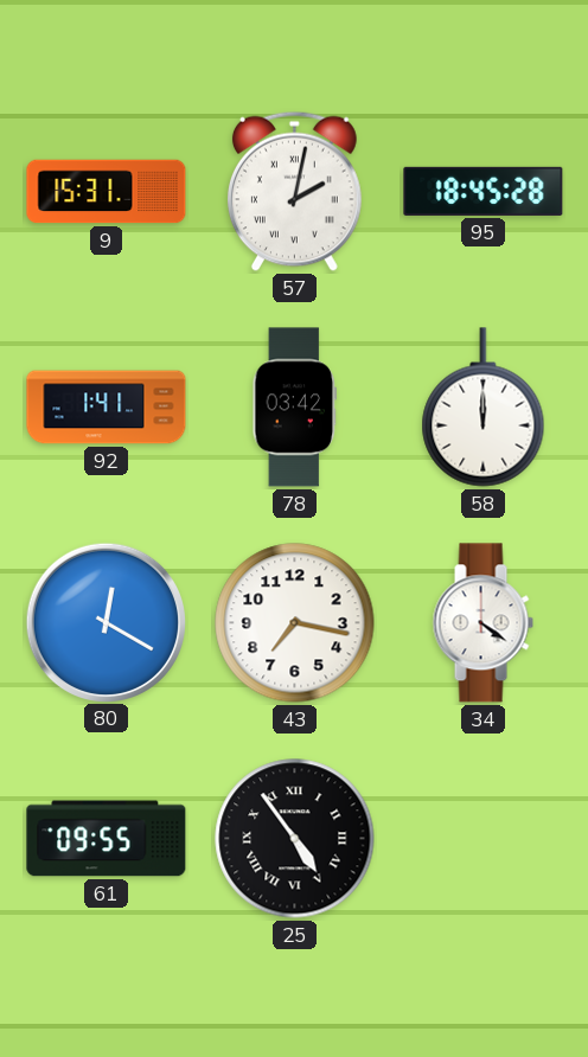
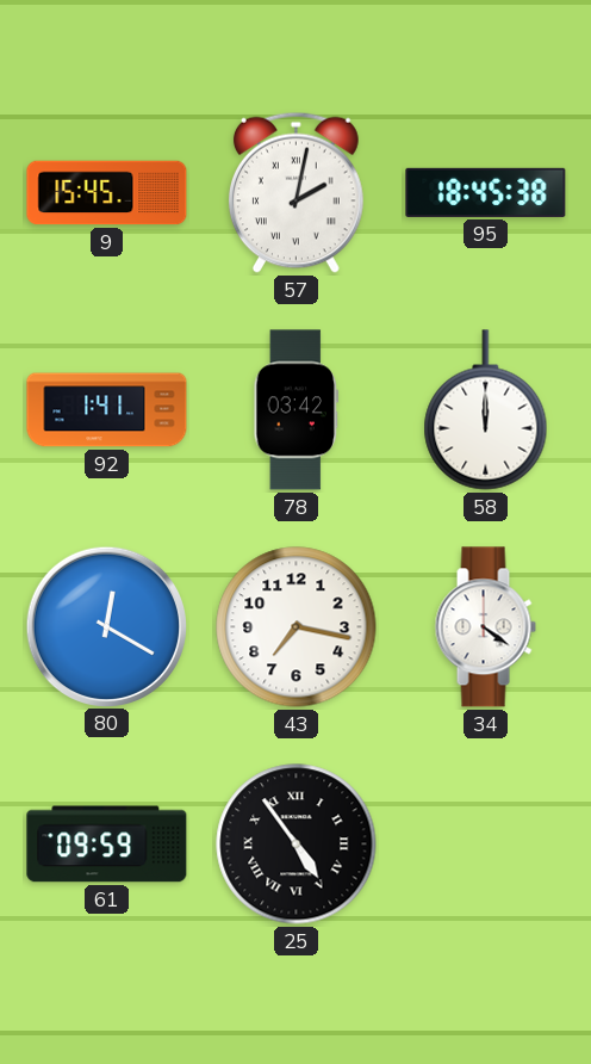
9: 15:31 -> 15:45
95: 18:45:28 -> 18:45:38
61: 09:55 -> 09:59
